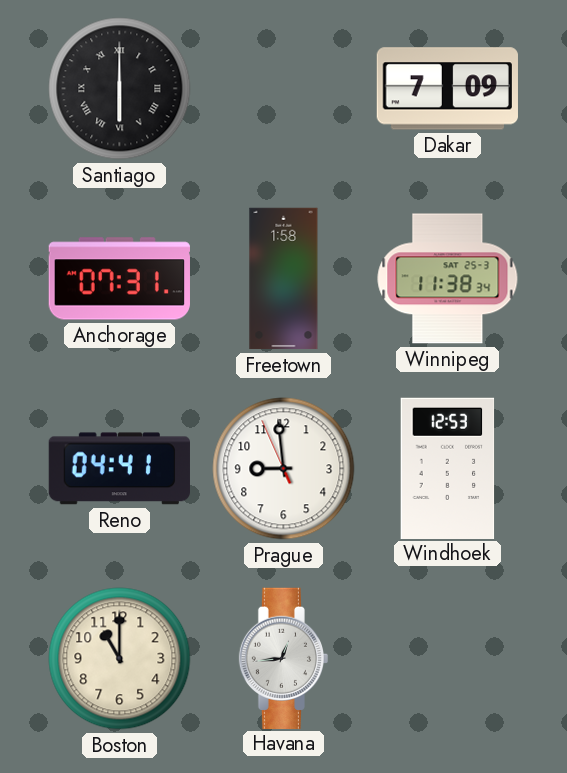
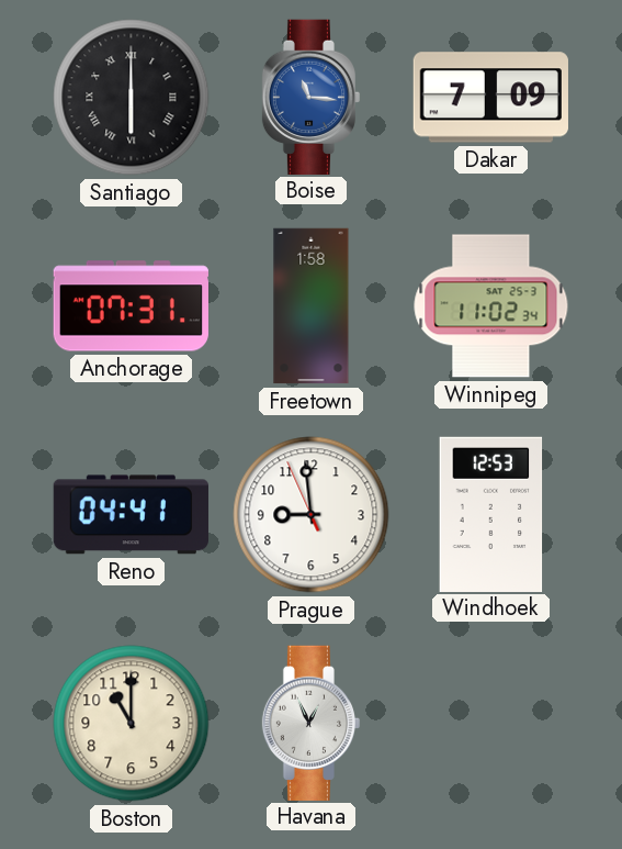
Boise: none -> 11:16
Winnipeg: 11:38 -> 11:02
Havana: 12:44 -> 12:56
